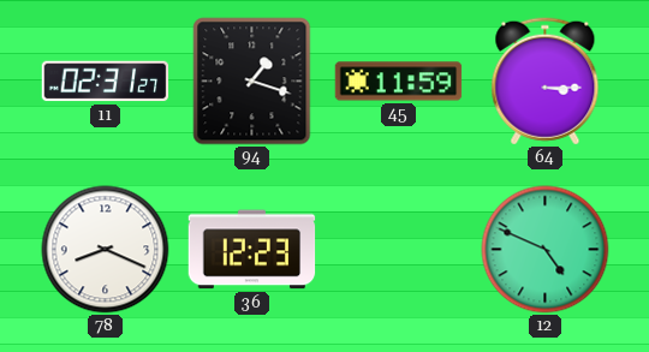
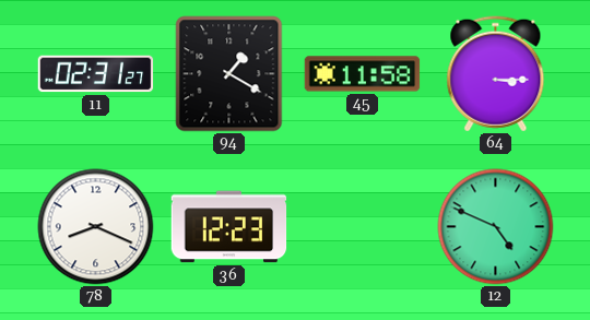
94: 1:18 -> 1:20
45: 11:59 -> 11:58
